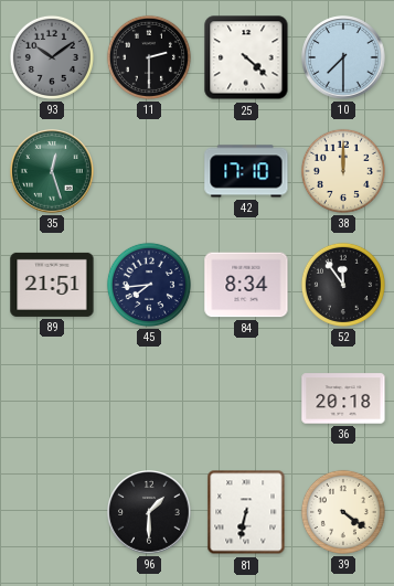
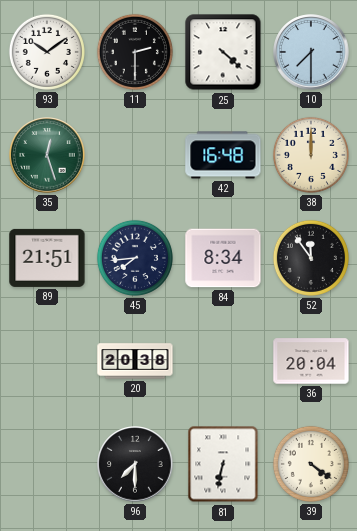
93 dial: grey -> white
42: 17:10 -> 16:48
20: none -> 20:38
36: 20:18 -> 20:04
96: 1:30 -> 7:30
